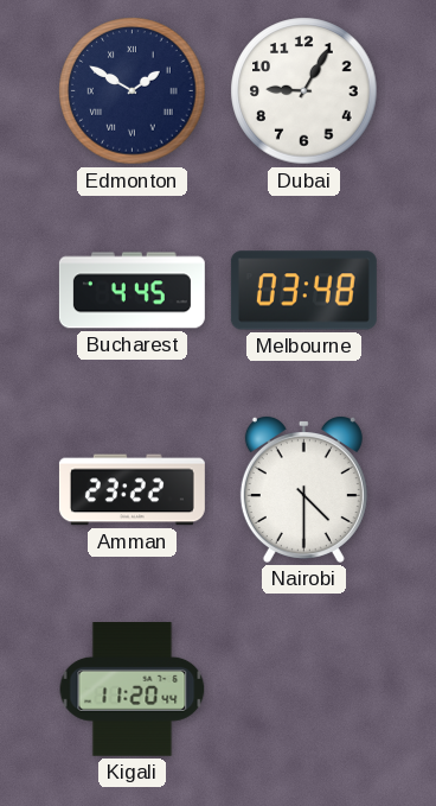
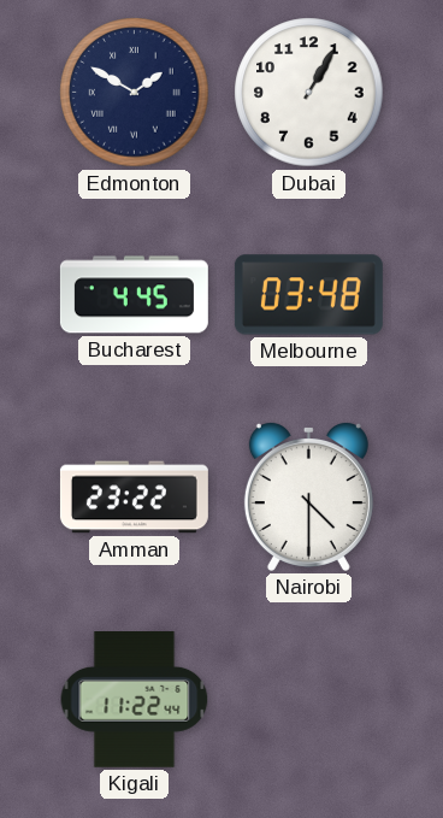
Dubai: 9:05 -> 1:05
Kigali: 11:20 -> 11:22
